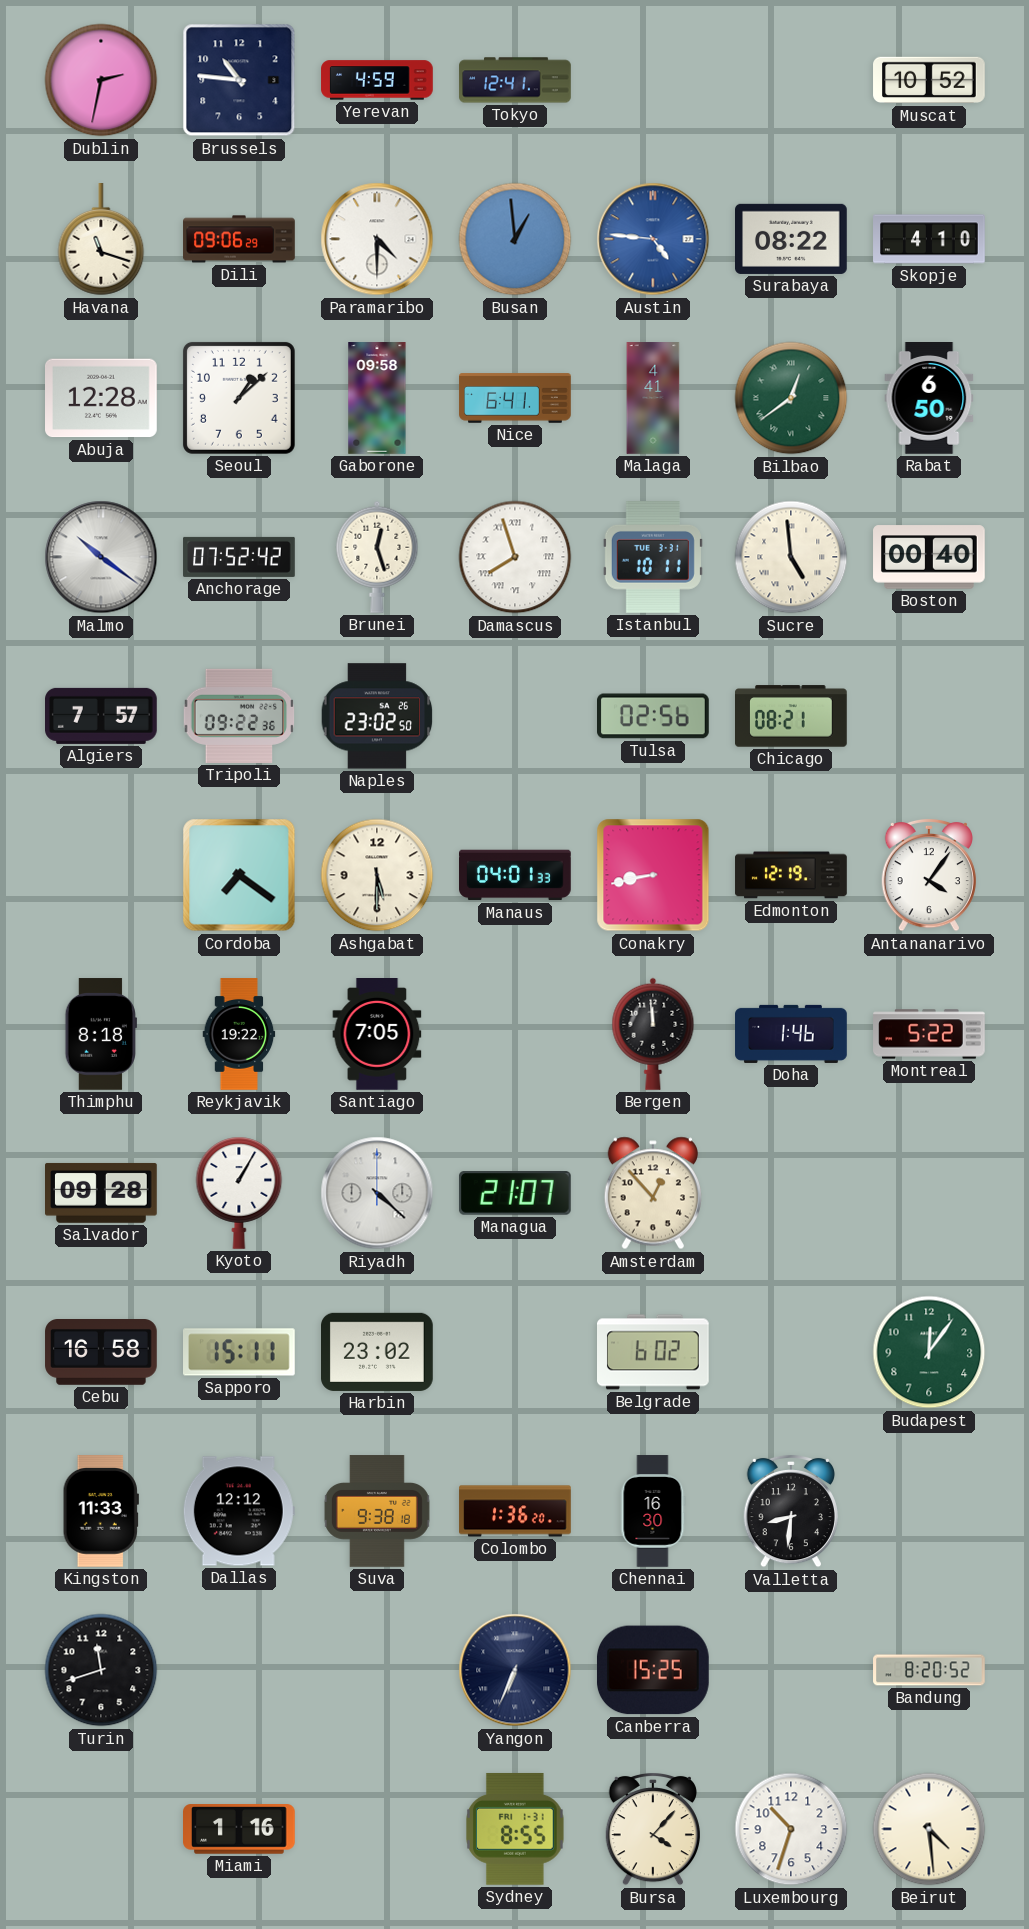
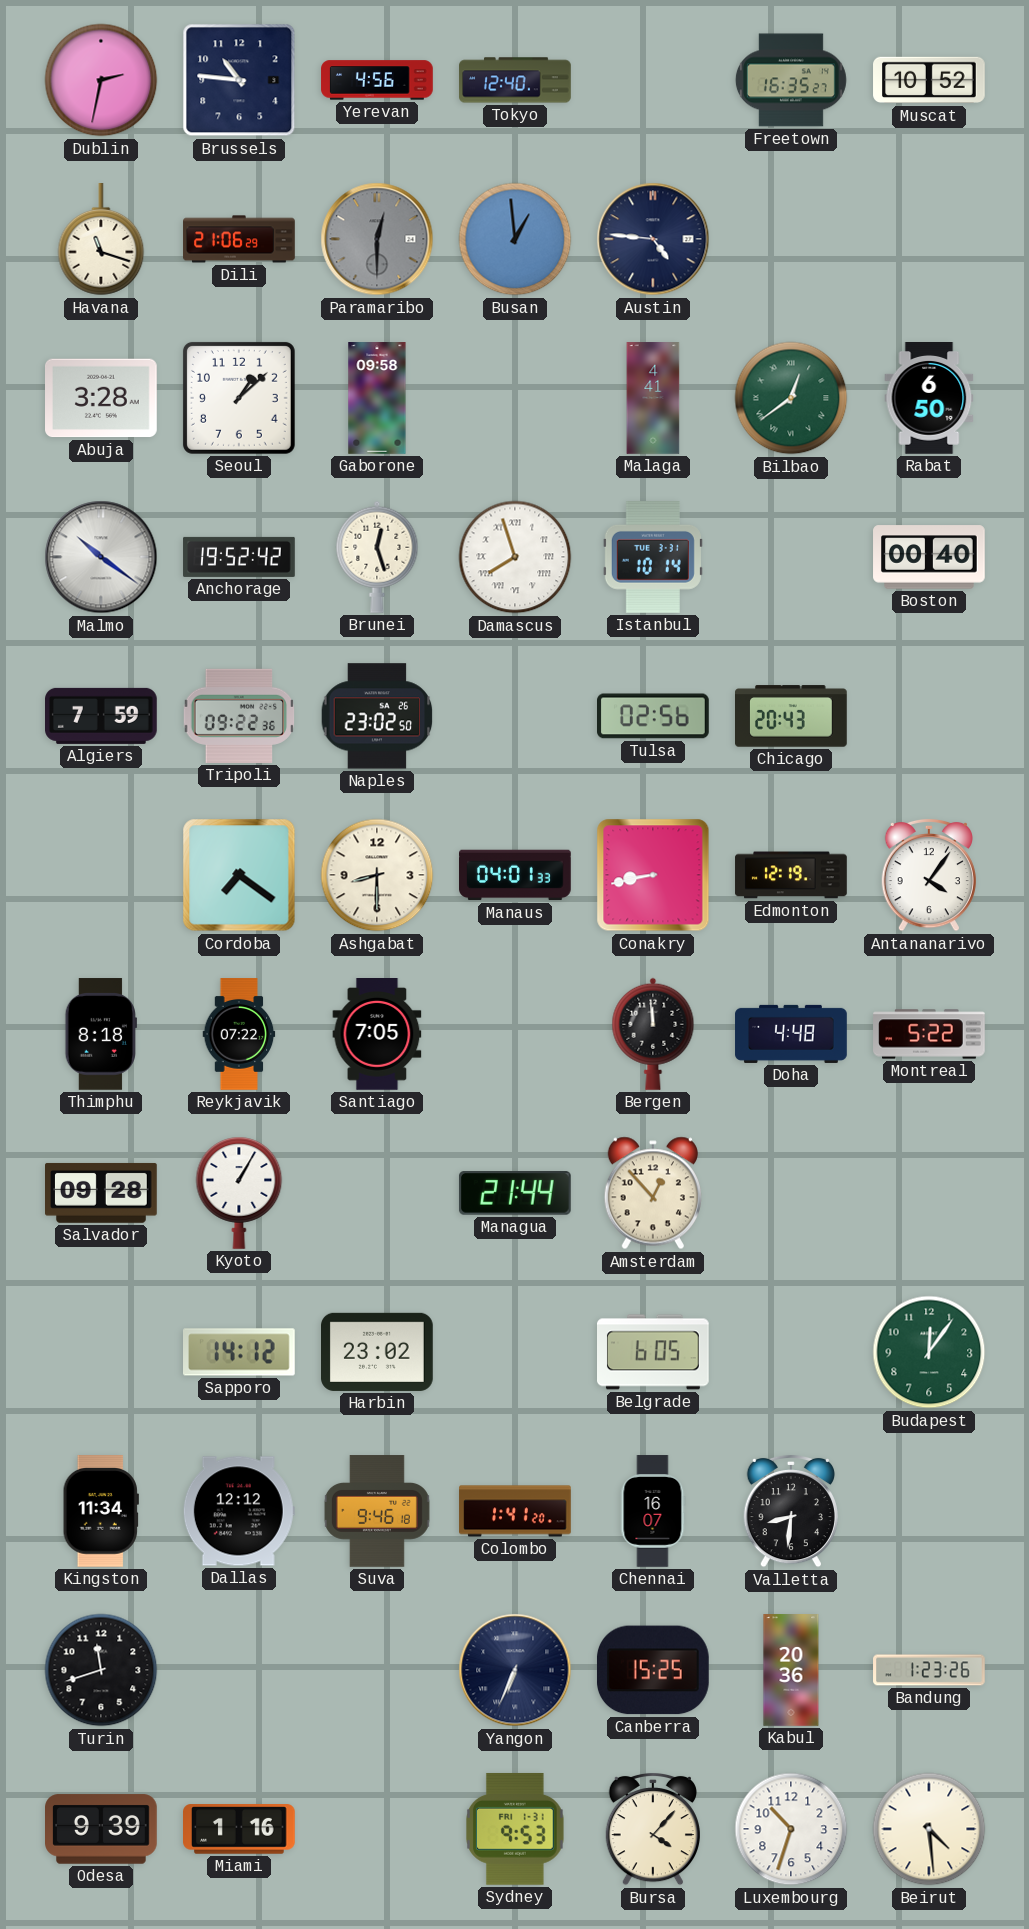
Yerevan: 4:59 -> 4:56
Tokyo: 12:41 -> 12:40
Freetown: none -> 16:35
Dili: 09:06 -> 21:06
Paramaribo: 4:30 -> 12:30
Paramaribo dial: white -> grey
Austin dial: blue -> navy
Surabaya: 08:22 -> none
Skopje: 4:10 -> none
Abuja: 12:28 -> 3:28
Nice: 6:41 -> none
Anchorage: 07:52 -> 19:52
Istanbul: 10:11 -> 10:14
Sucre: 4:59 -> none
Algiers: 7:57 -> 7:59
Chicago: 08:21 -> 20:43
Ashgabat: 5:30 -> 8:30
Reykjavik: 19:22 -> 07:22
Doha: 1:46 -> 4:48
Riyadh: 4:22 -> none
Managua: 21:07 -> 21:44
Cebu: 16:58 -> none
Sapporo: 15:11 -> 14:12
Belgrade: 6:02 -> 6:05
Kingston: 11:33 -> 11:34
Suva: 9:38 -> 9:46
Colombo: 1:36 -> 1:41
Chennai: 16:30 -> 16:07
Kabul: none -> 20:36
Bandung: 8:20 -> 1:23
Odesa: none -> 9:39
Sydney: 8:55 -> 9:53
